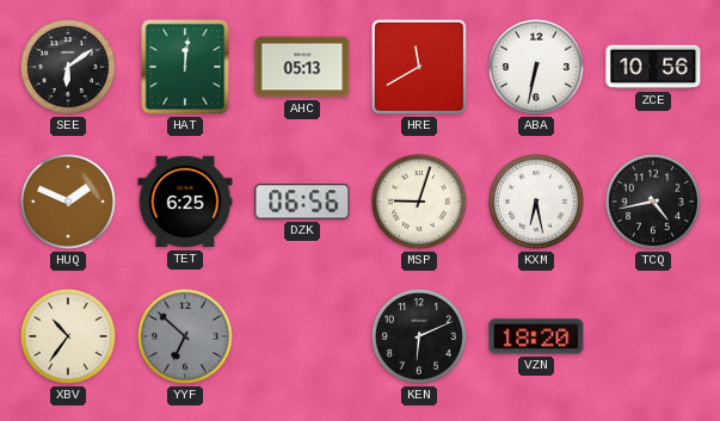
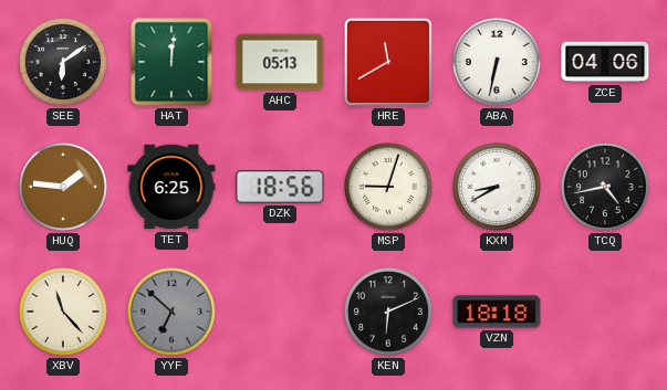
ZCE: 10:56 -> 04:06
HUQ: 1:49 -> 1:46
DZK: 06:56 -> 18:56
KXM: 6:28 -> 8:40
XBV: 10:36 -> 11:23
VZN: 18:20 -> 18:18
